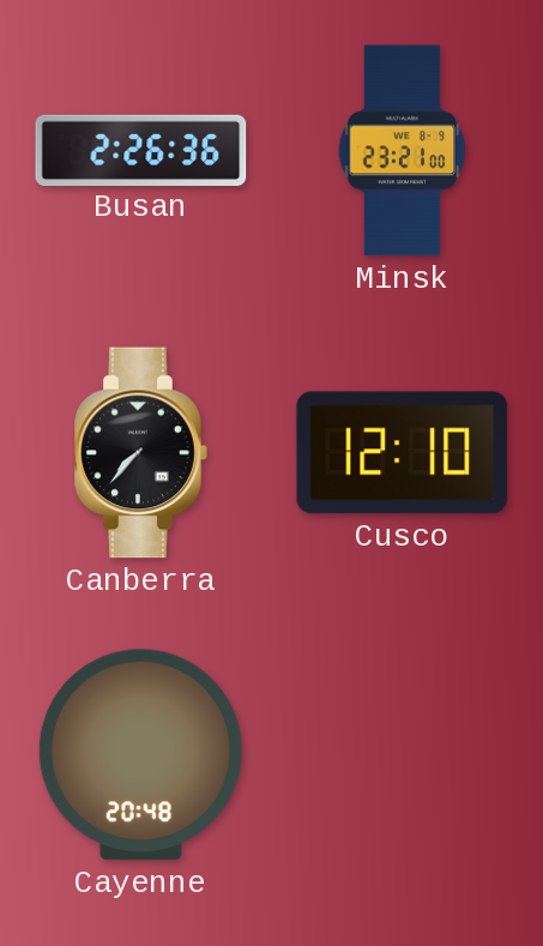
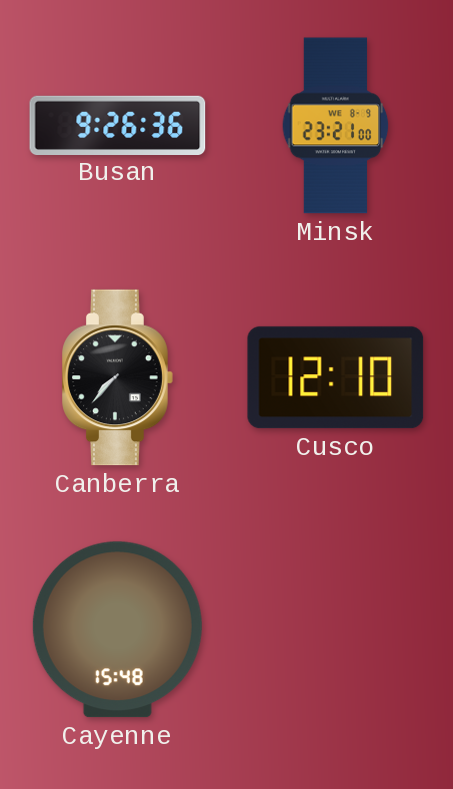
Busan: 2:26 -> 9:26
Cayenne: 20:48 -> 15:48
